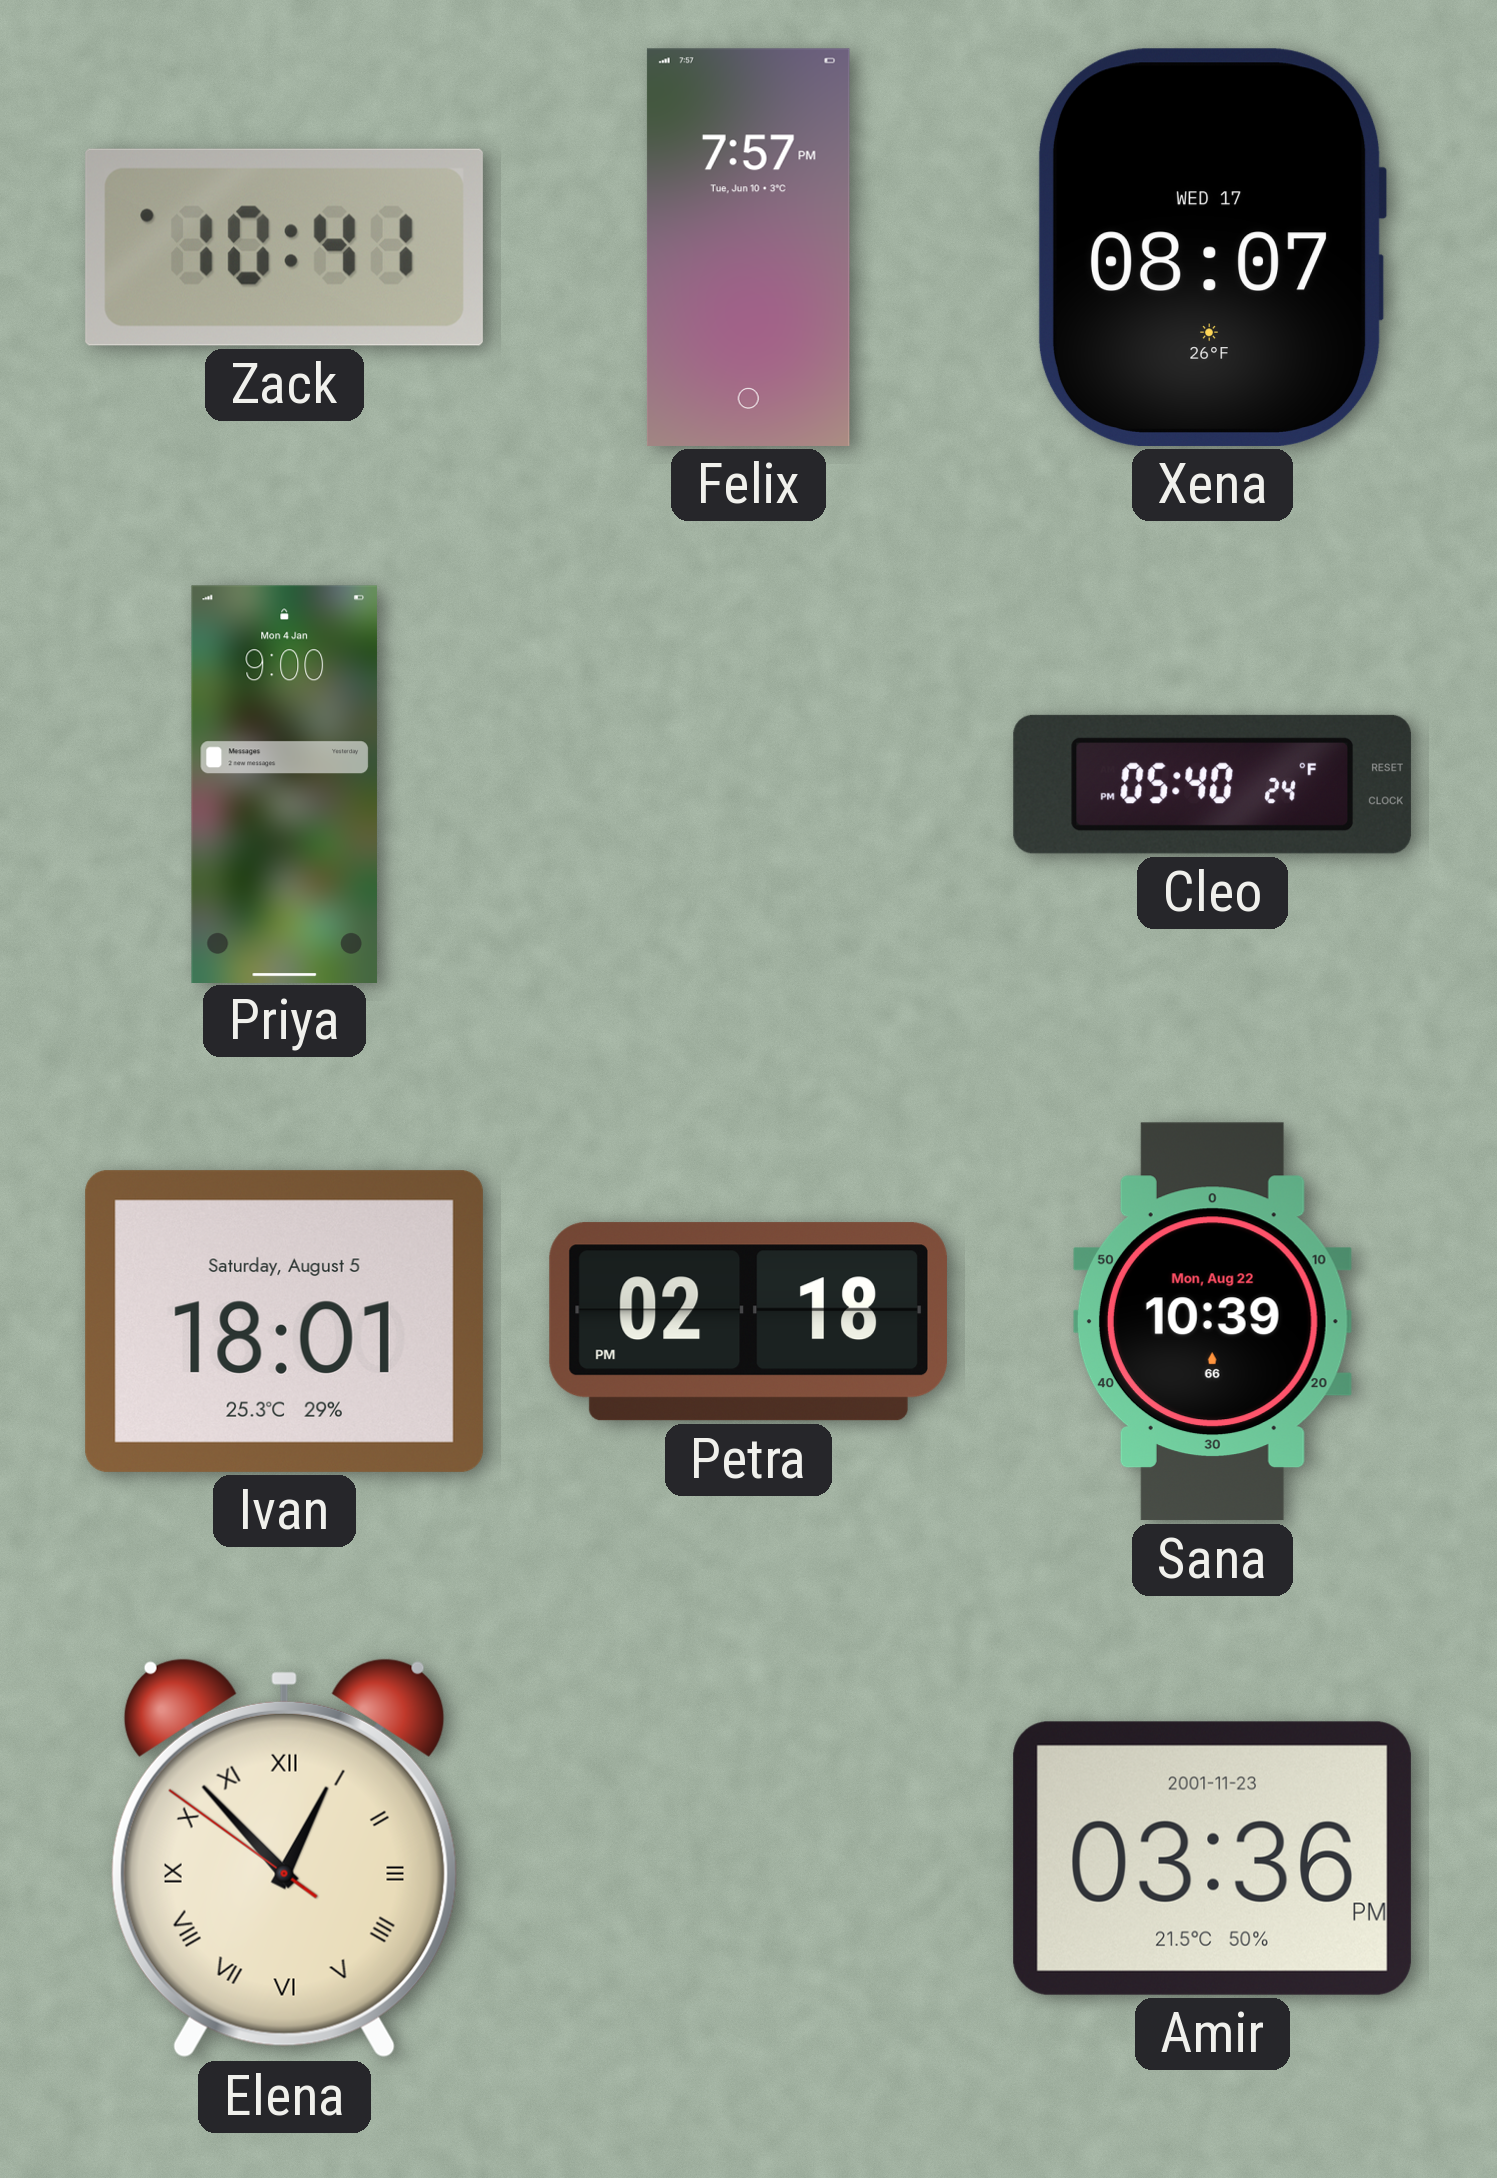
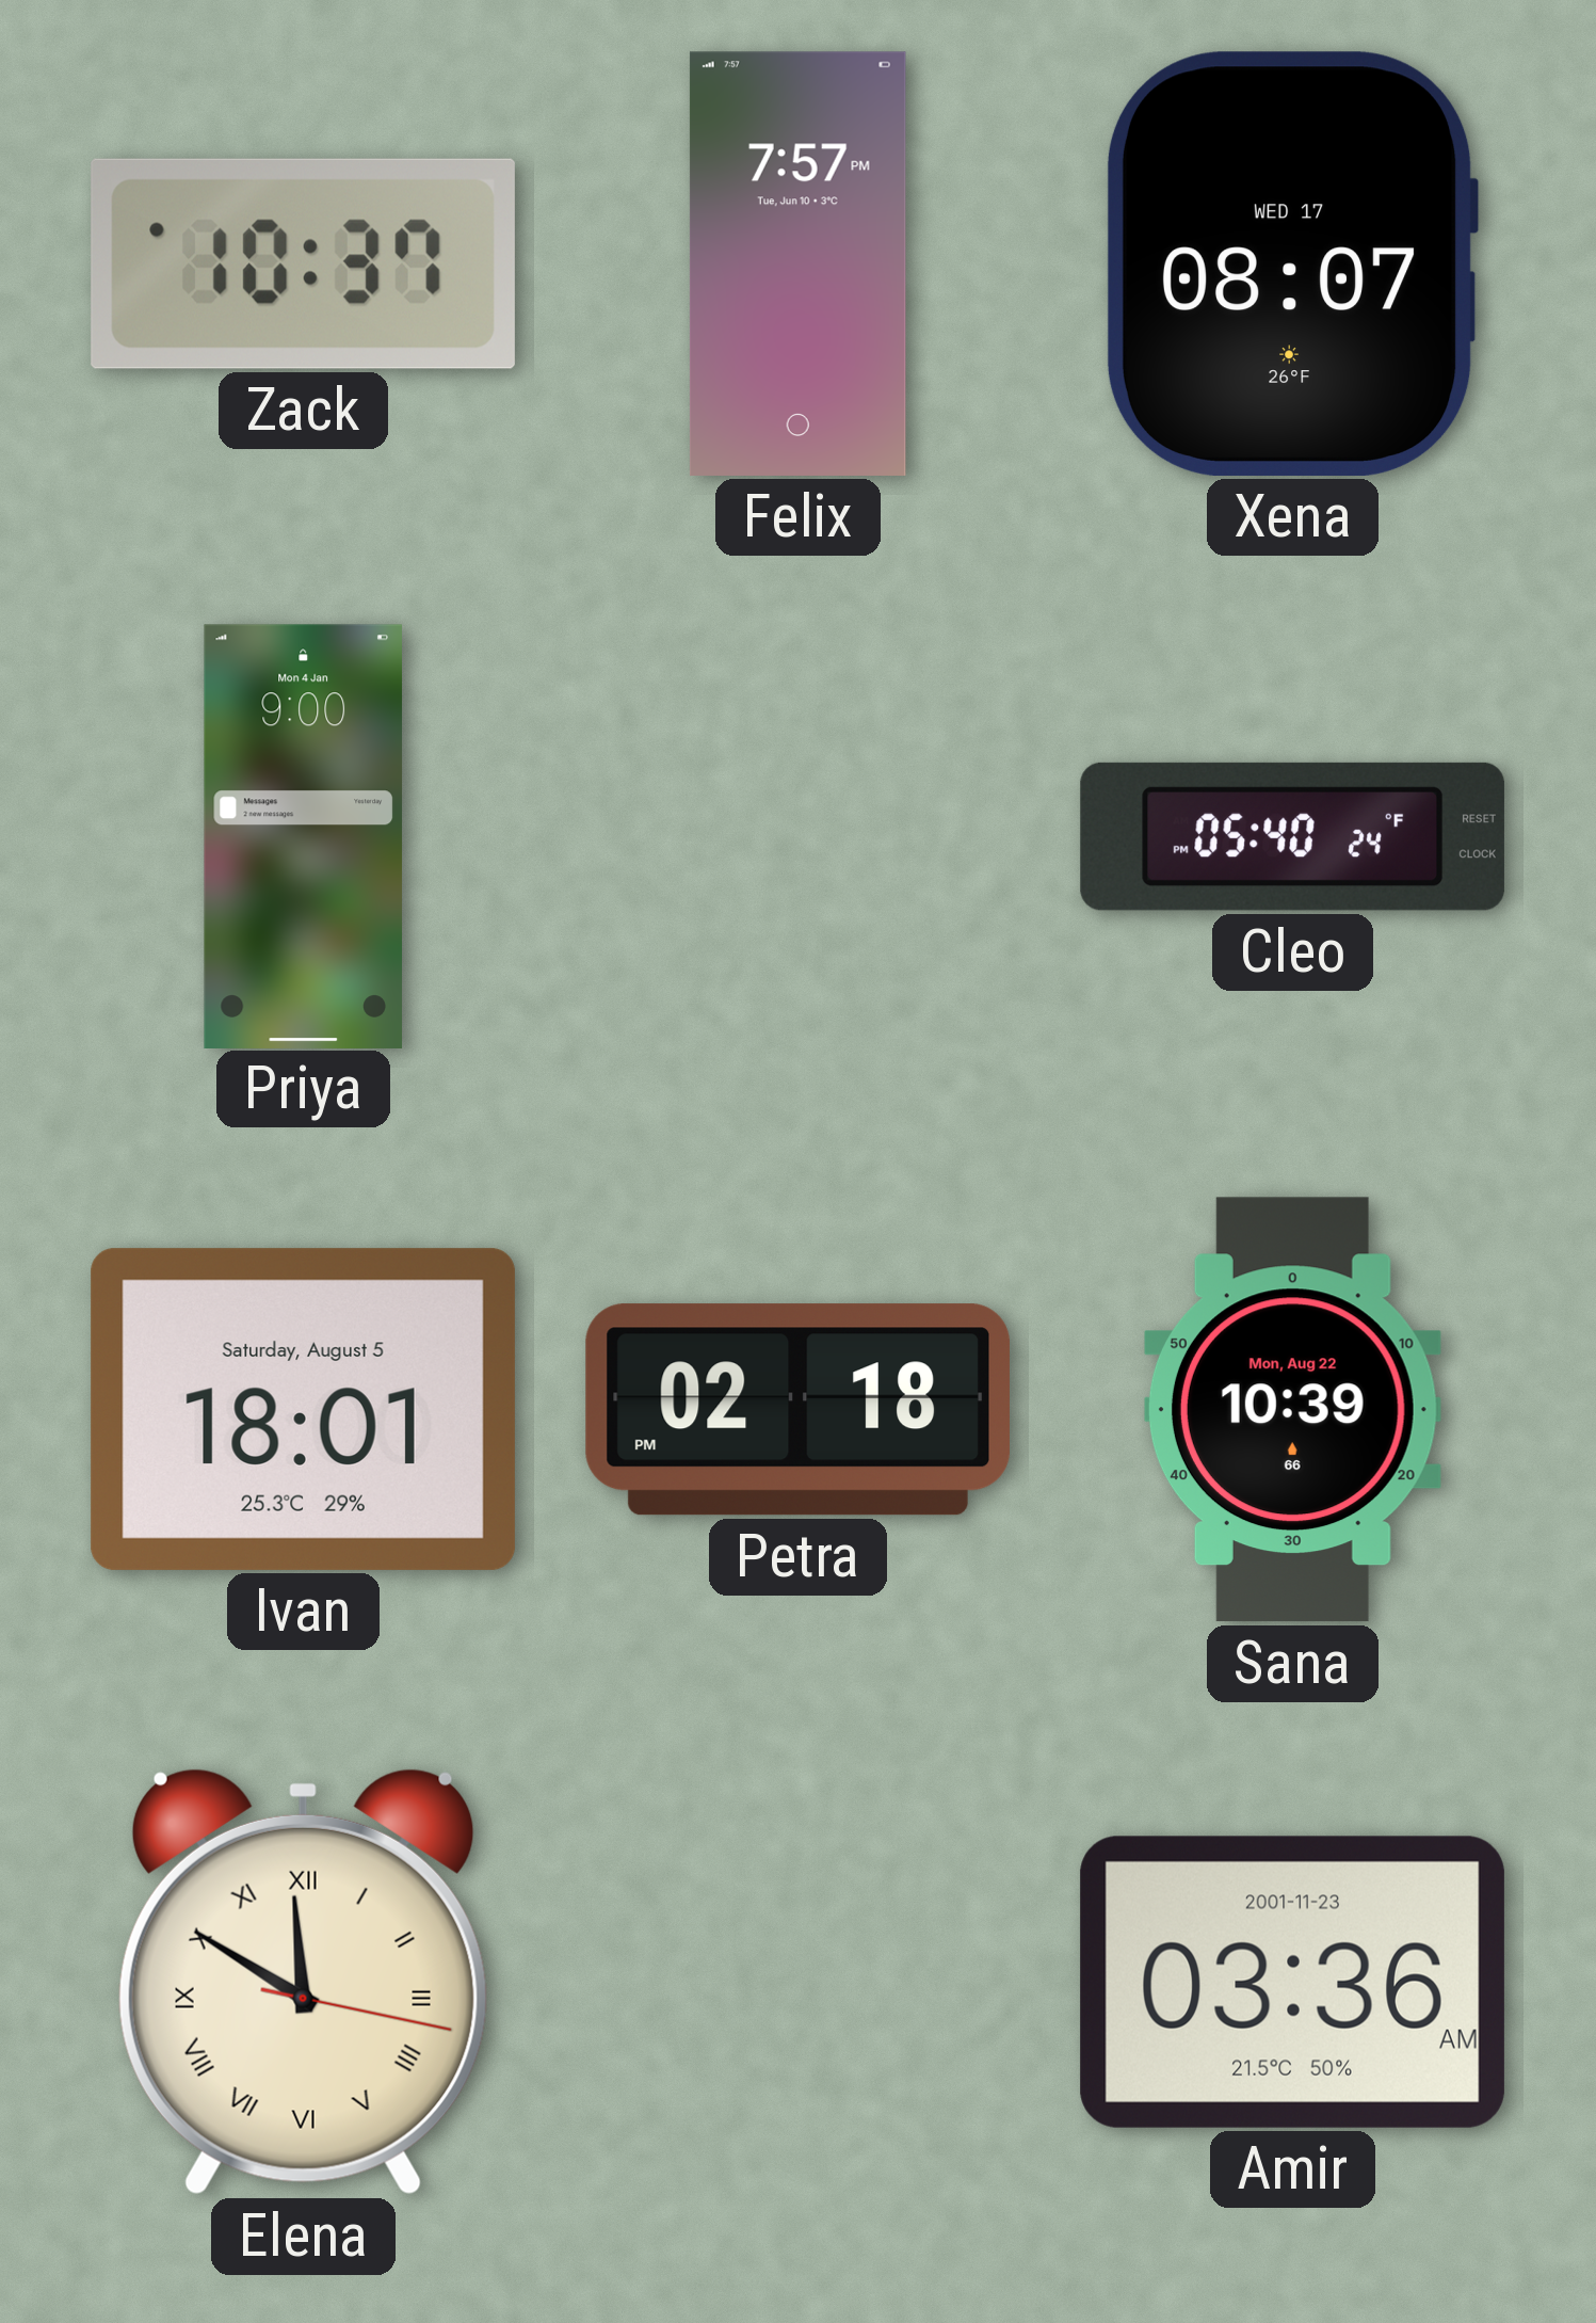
Zack: 10:41 -> 10:37
Elena: 12:52 -> 11:50
Amir: 03:36 PM -> 03:36 AM
